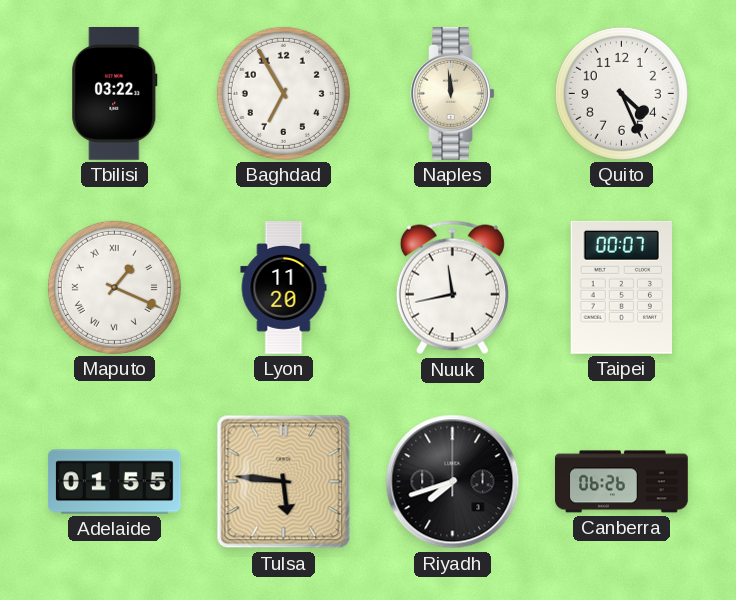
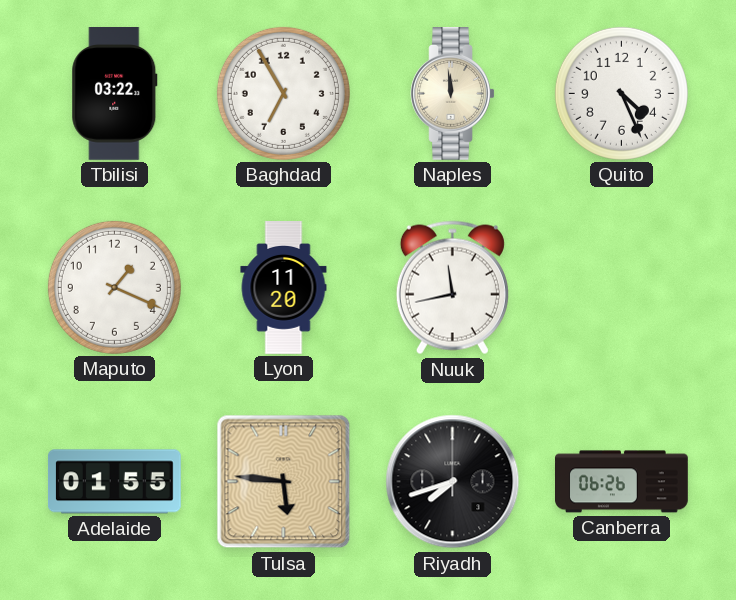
Maputo numerals: Roman -> Arabic
Taipei: 00:07 -> none
